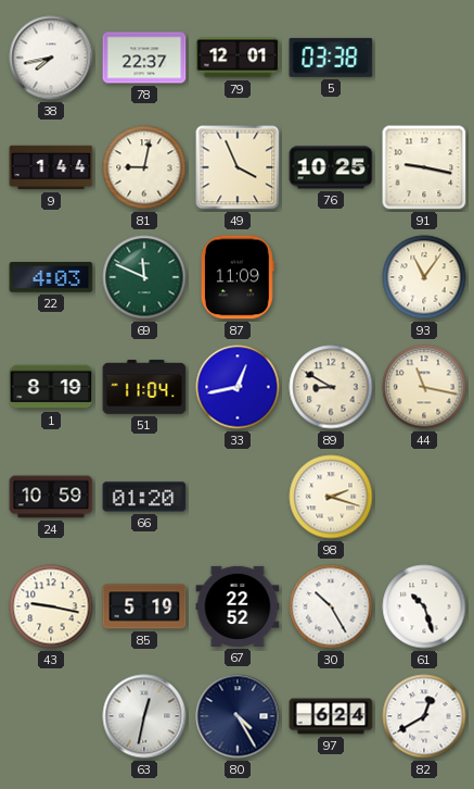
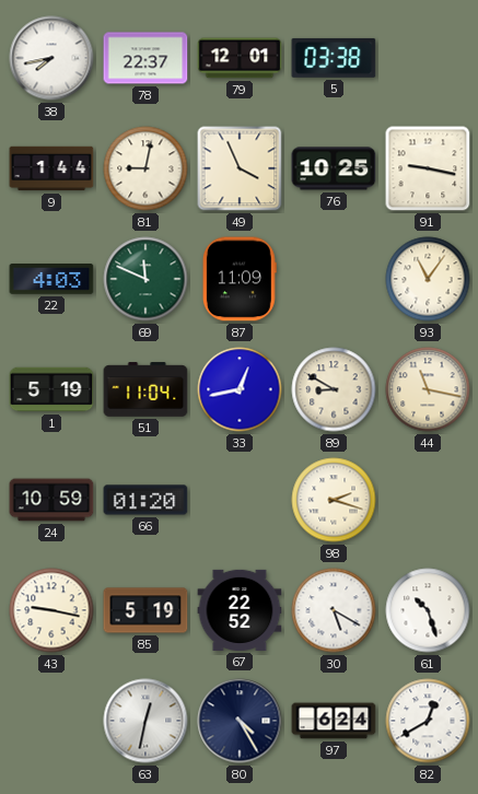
1: 8:19 -> 5:19
30: 10:25 -> 5:20
